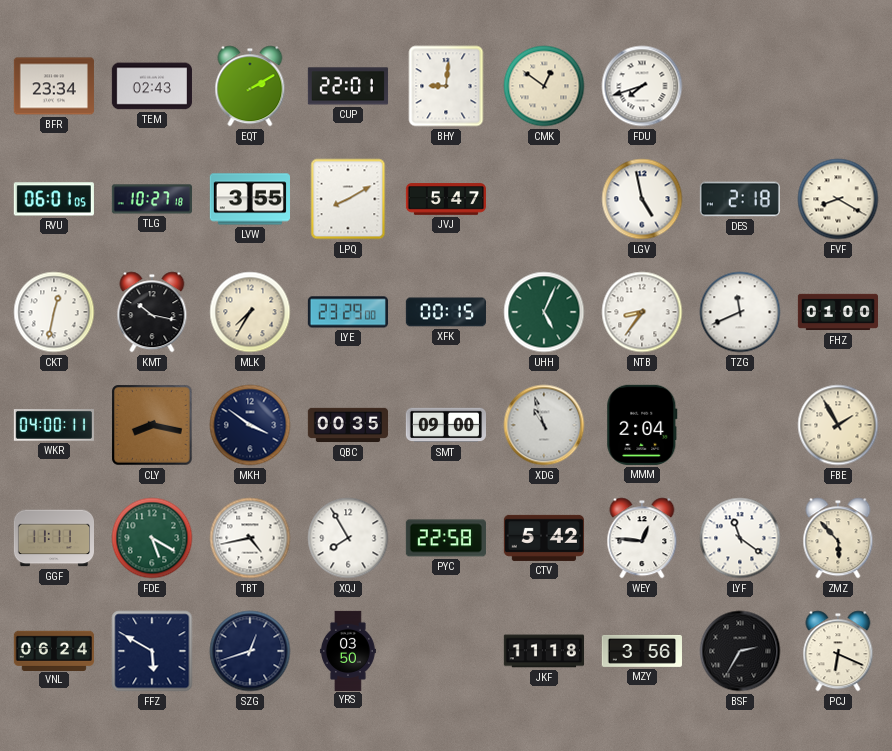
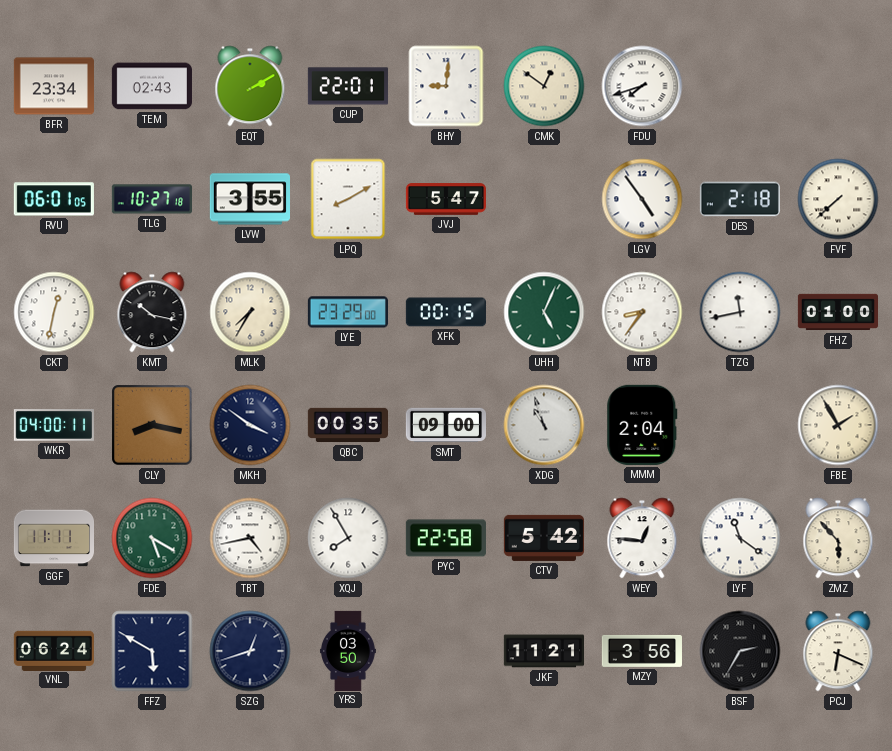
LGV: 4:58 -> 4:54
FVF: 8:20 -> 7:38
TZG: 11:41 -> 11:43
JKF: 11:18 -> 11:21
